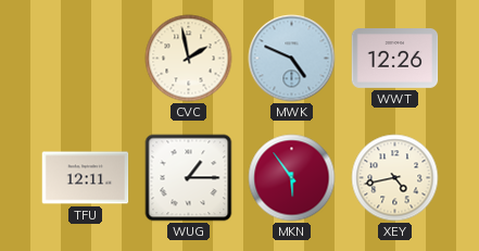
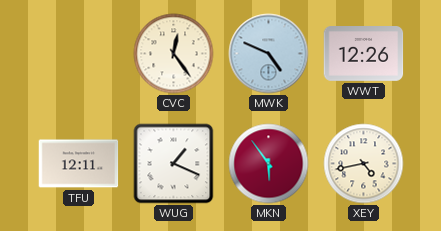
CVC: 1:58 -> 12:24
WUG: 1:15 -> 1:19
